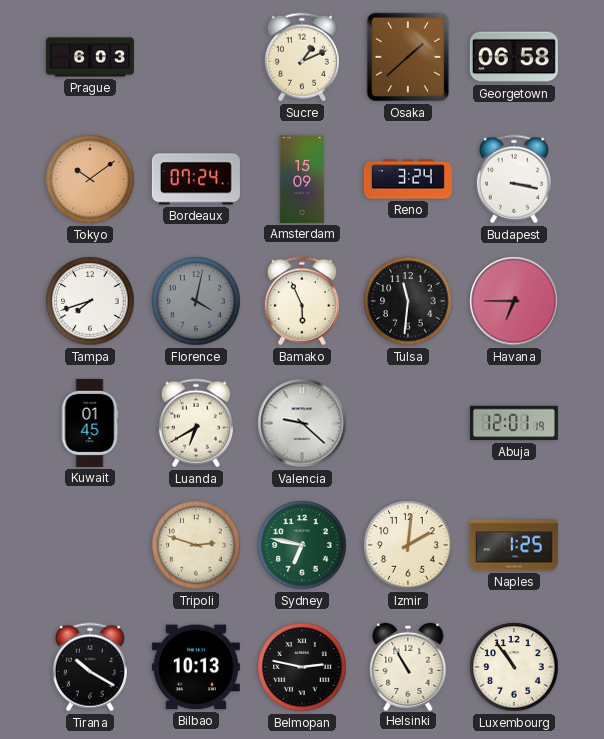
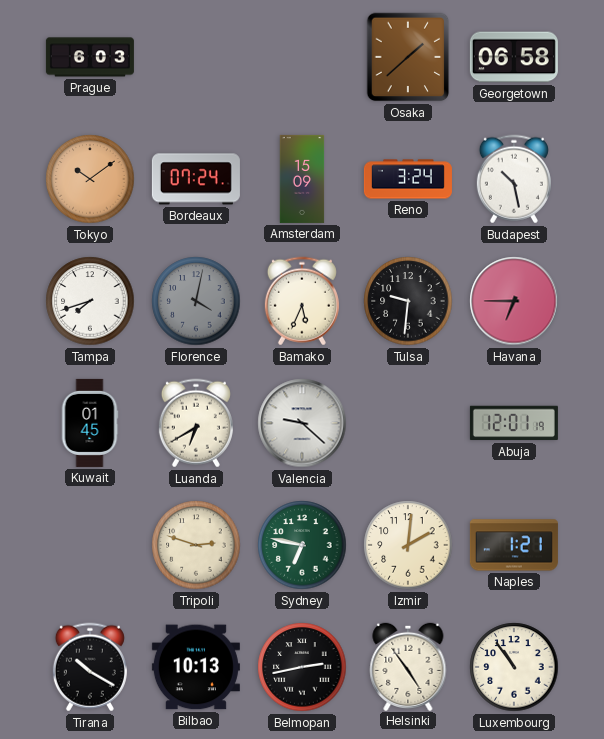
Sucre: 1:11 -> none
Budapest: 3:17 -> 10:28
Bamako: 5:56 -> 5:34
Tulsa: 11:31 -> 9:31
Naples: 1:25 -> 1:21
Belmopan: 2:47 -> 2:43
Helsinki: 10:55 -> 4:54
